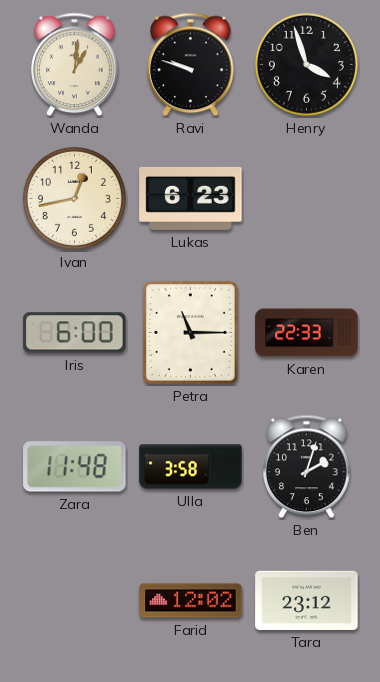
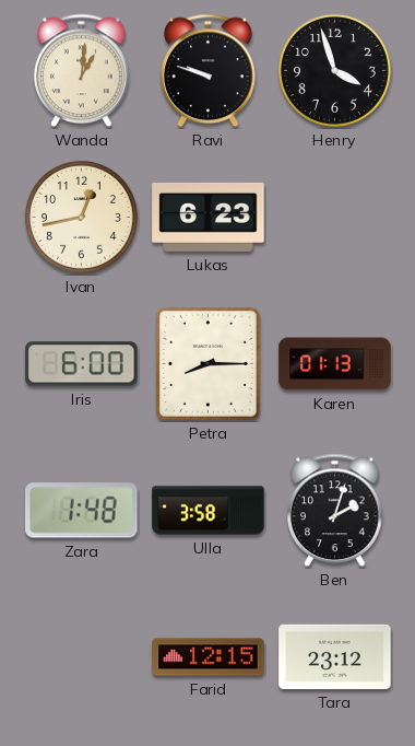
Petra: 11:15 -> 8:15
Karen: 22:33 -> 01:13
Zara: 11:48 -> 1:48
Farid: 12:02 -> 12:15
